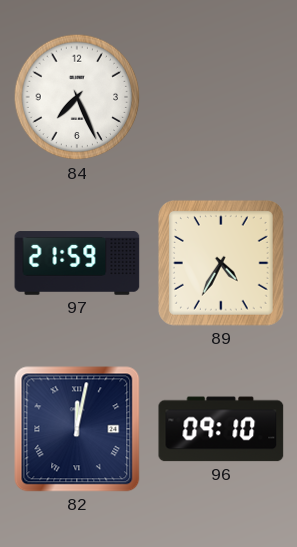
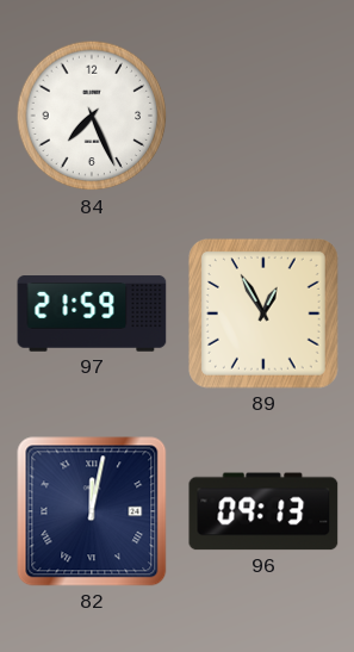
89: 4:35 -> 12:55
96: 09:10 -> 09:13
